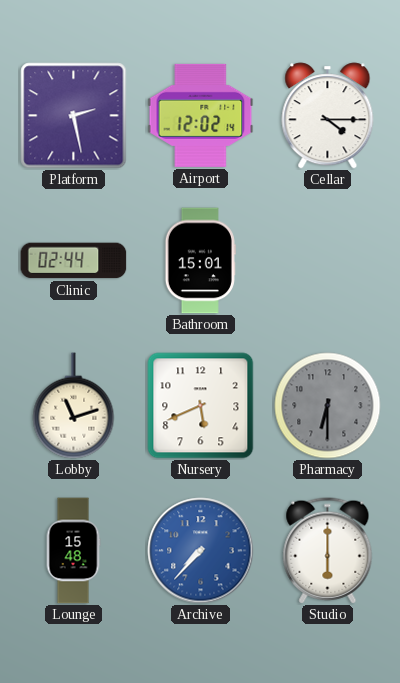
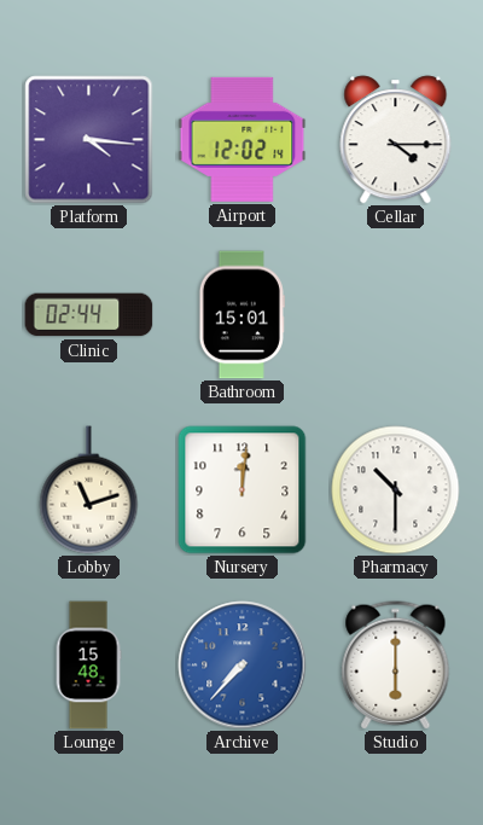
Platform: 2:28 -> 4:16
Nursery: 5:41 -> 12:01
Pharmacy: 6:30 -> 10:30
Pharmacy dial: grey -> white
